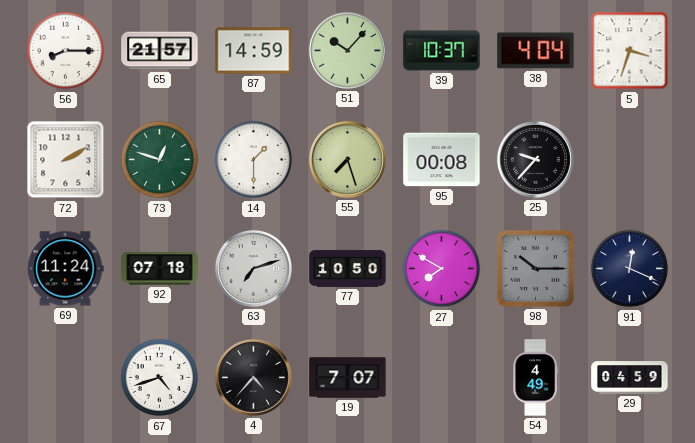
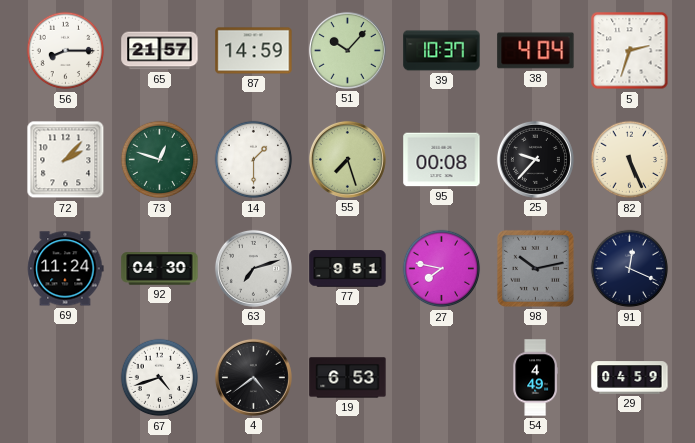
5: 3:33 -> 2:33
72: 2:10 -> 2:07
82: none -> 5:26
92: 07:18 -> 04:30
77: 10:50 -> 9:51
27: 7:50 -> 7:47
98: 10:15 -> 10:13
4: 4:37 -> 4:39
19: 7:07 -> 6:53
